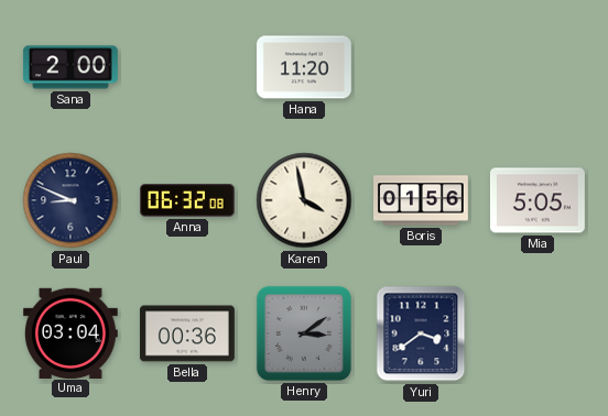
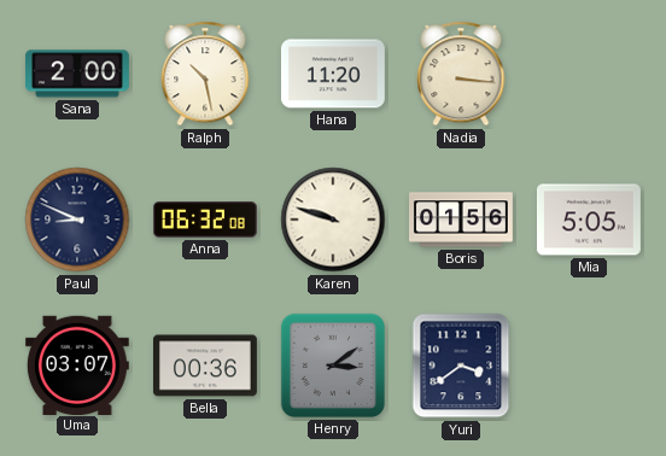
Ralph: none -> 10:28
Nadia: none -> 3:16
Karen: 3:58 -> 9:48
Uma: 03:04 -> 03:07
